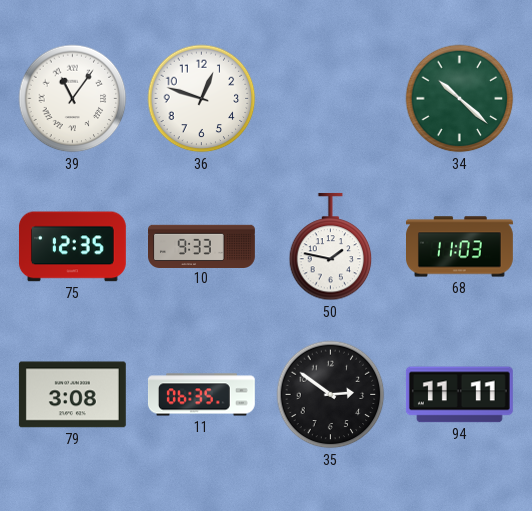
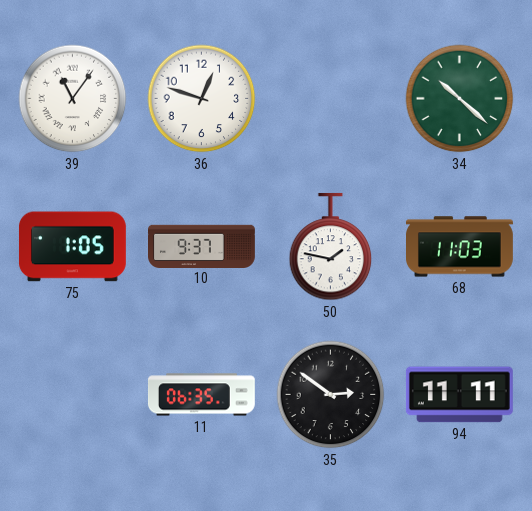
75: 12:35 -> 1:05
10: 9:33 -> 9:37
79: 3:08 -> none
